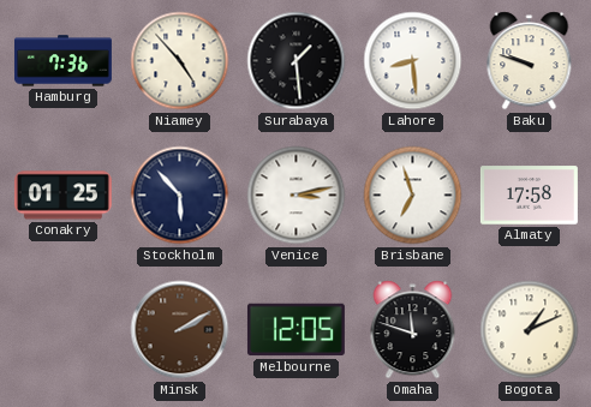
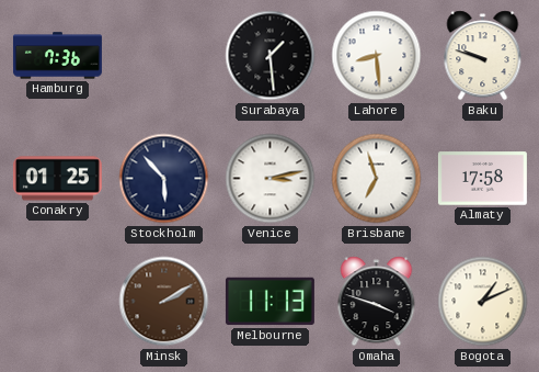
Niamey: 4:53 -> none
Melbourne: 12:05 -> 11:13
Omaha: 11:48 -> 3:48
